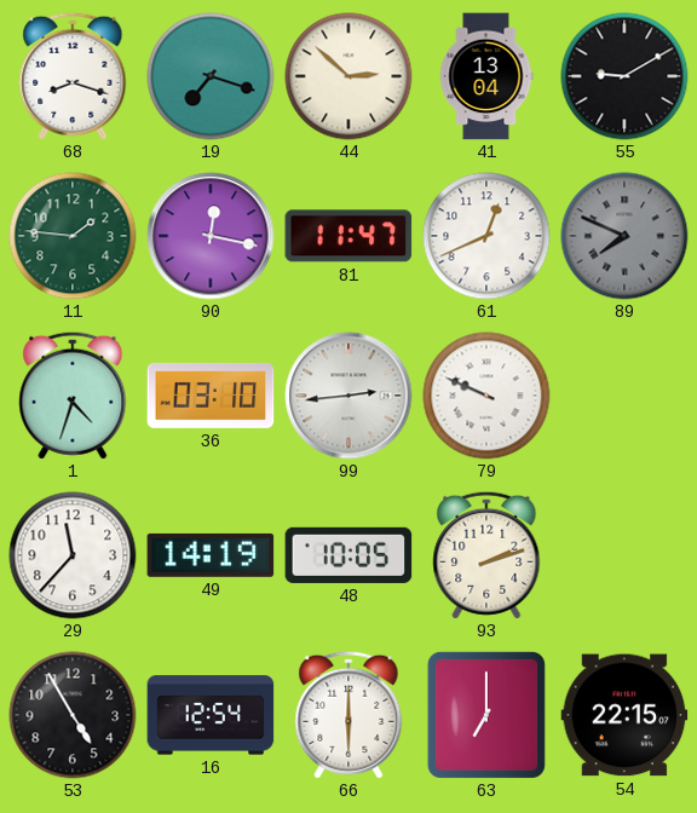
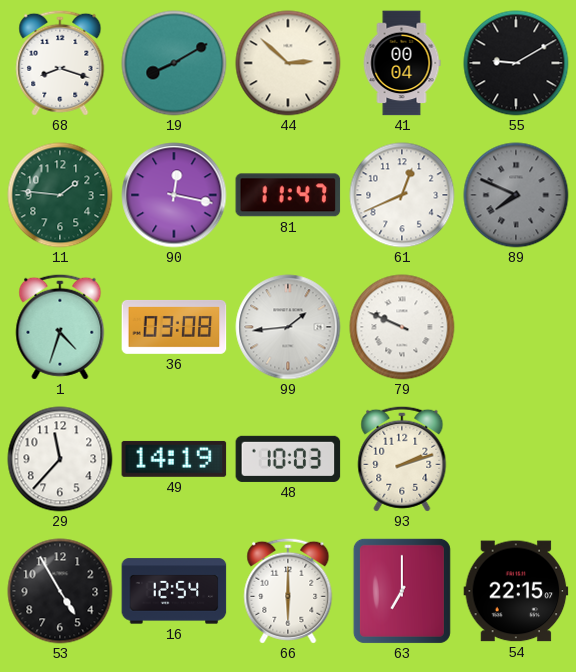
19: 7:18 -> 8:10
41: 13:04 -> 00:04
36: 03:10 -> 03:08
99: 2:44 -> 1:44
48: 10:05 -> 10:03
